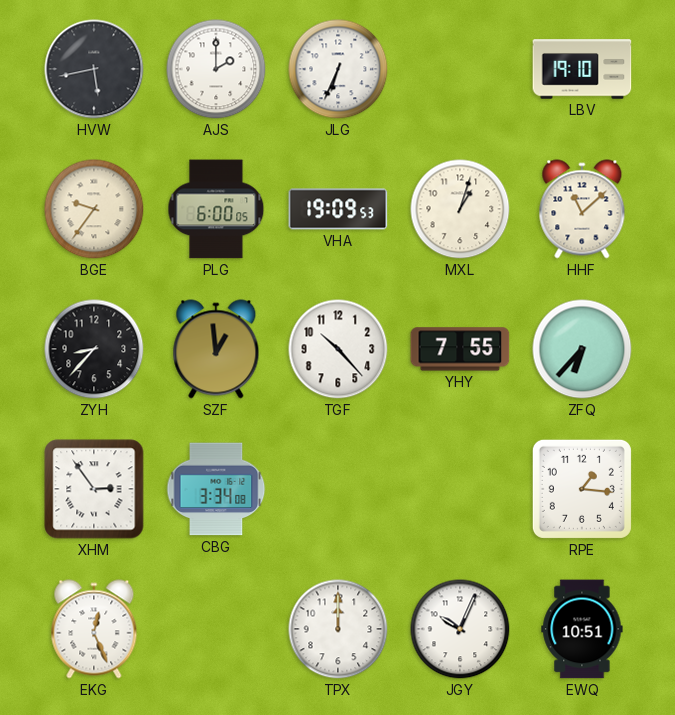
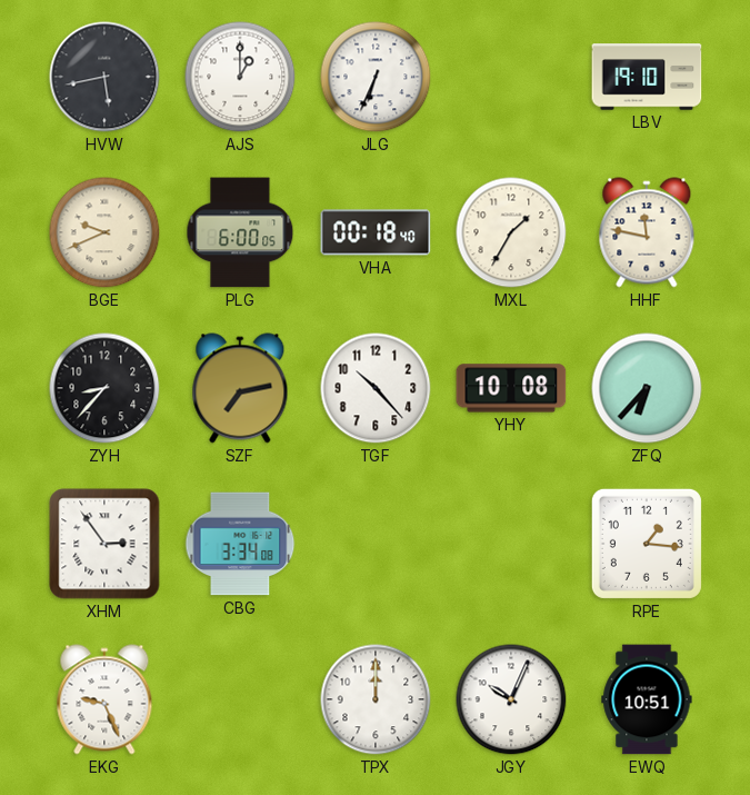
AJS: 2:00 -> 1:00
BGE: 9:36 -> 9:41
VHA: 19:09 -> 00:18
MXL: 1:03 -> 1:35
HHF: 11:08 -> 11:47
SZF: 12:59 -> 7:13
YHY: 7:55 -> 10:08
EKG: 12:26 -> 9:26
